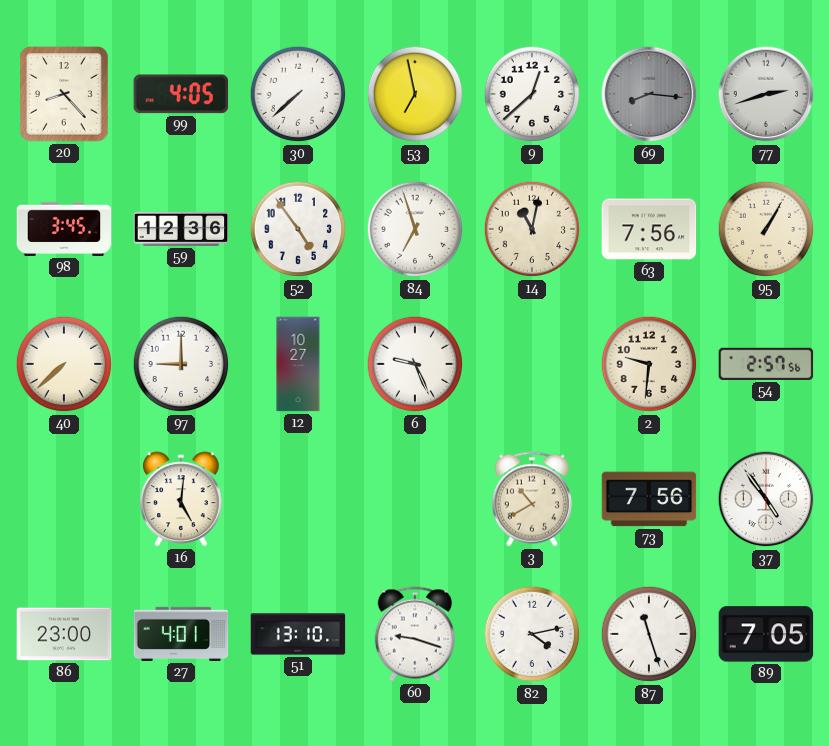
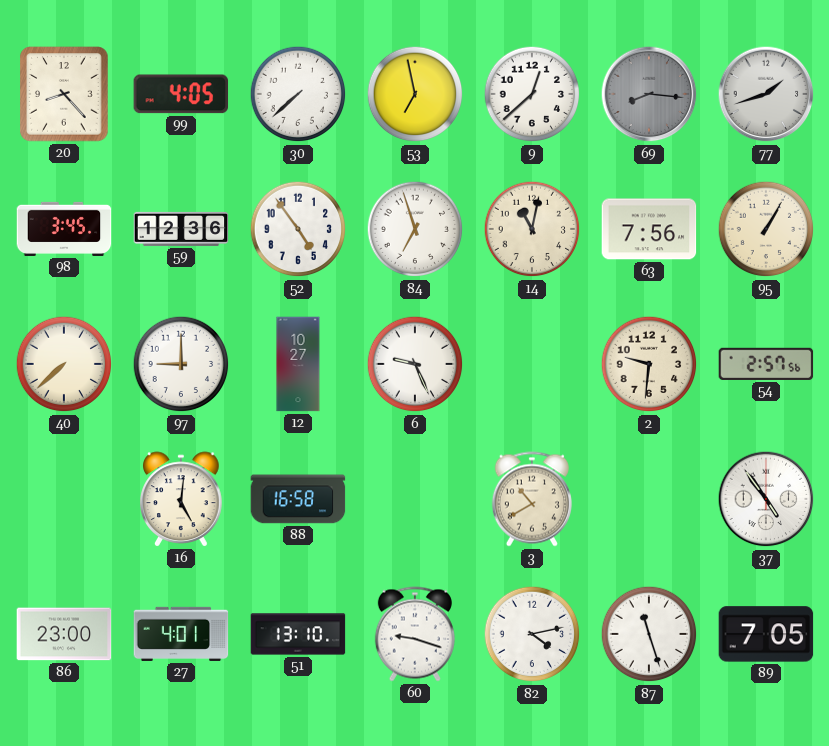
77: 2:42 -> 1:42
88: none -> 16:58
73: 7:56 -> none
